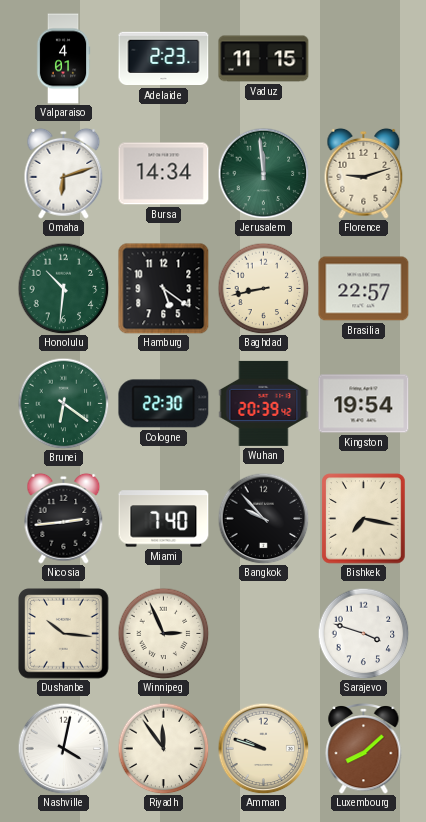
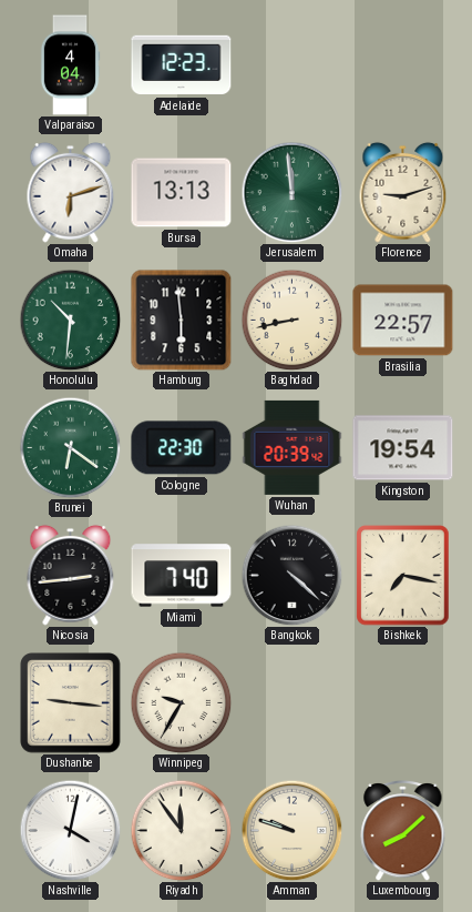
Valparaiso: 4:01 -> 4:04
Adelaide: 2:23 -> 12:23
Vaduz: 11:15 -> none
Bursa: 14:34 -> 13:13
Hamburg: 5:21 -> 5:59
Bangkok: 9:53 -> 4:22
Dushanbe: 10:16 -> 9:16
Winnipeg: 2:56 -> 9:35
Sarajevo: 3:48 -> none
